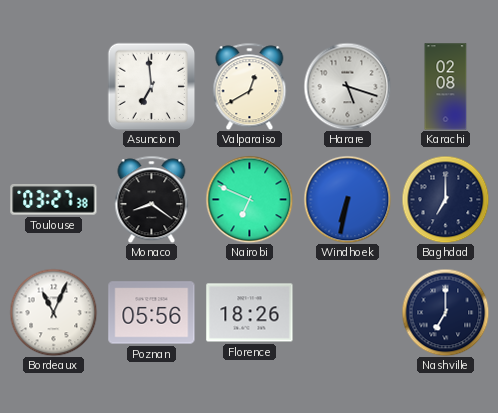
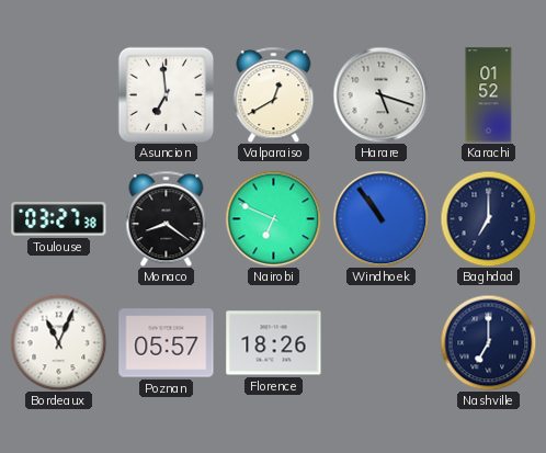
Karachi: 02:08 -> 01:52
Windhoek: 6:32 -> 10:54
Poznan: 05:56 -> 05:57
